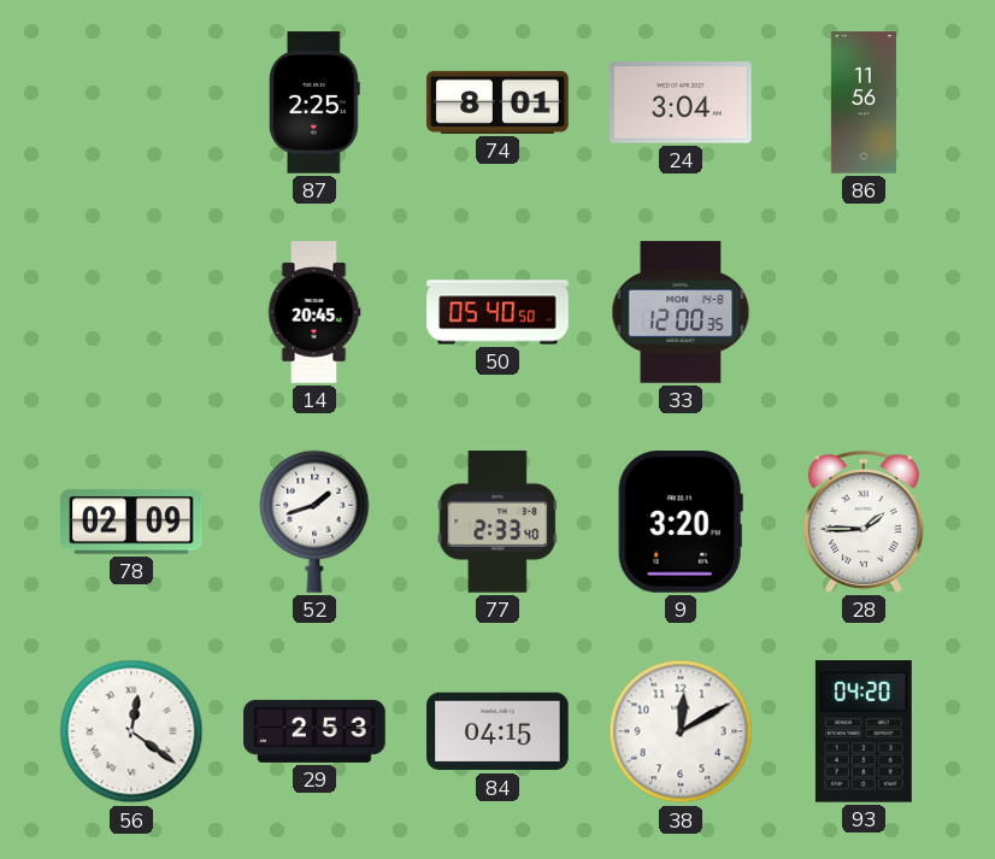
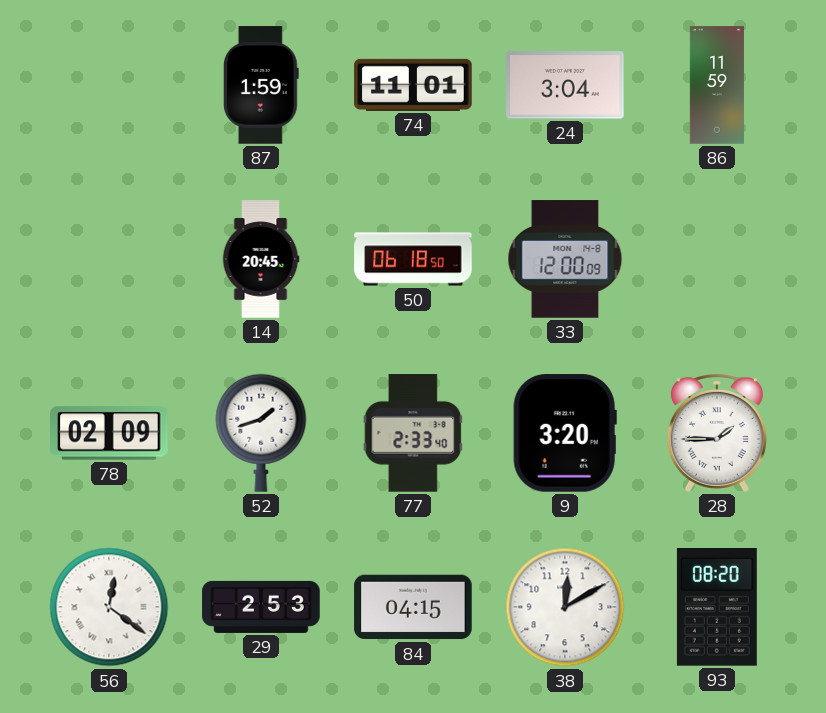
87: 2:25 -> 1:59
74: 8:01 -> 11:01
86: 11:56 -> 11:59
50: 05:40 -> 06:18
33: 12:00:35 -> 12:00:09
93: 04:20 -> 08:20
